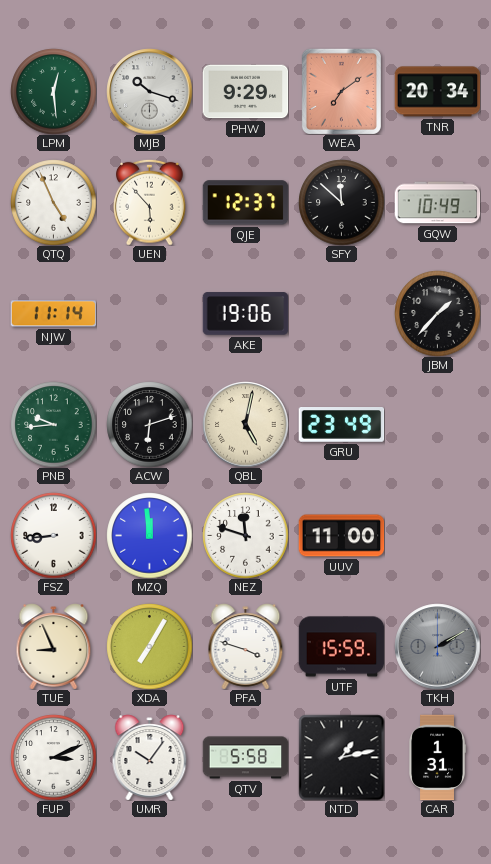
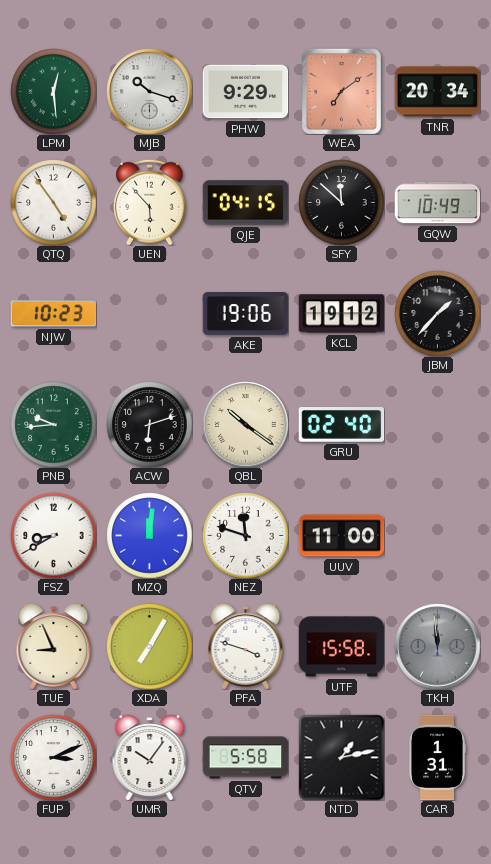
QTQ: 4:56 -> 4:54
QJE: 12:37 -> 04:15
NJW: 11:14 -> 10:23
KCL: none -> 19:12
QBL: 5:02 -> 10:21
GRU: 23:49 -> 02:40
FSZ: 8:44 -> 8:40
MZQ: 11:59 -> 12:01
UTF: 15:59 -> 15:58
TKH: 2:10 -> 11:59
